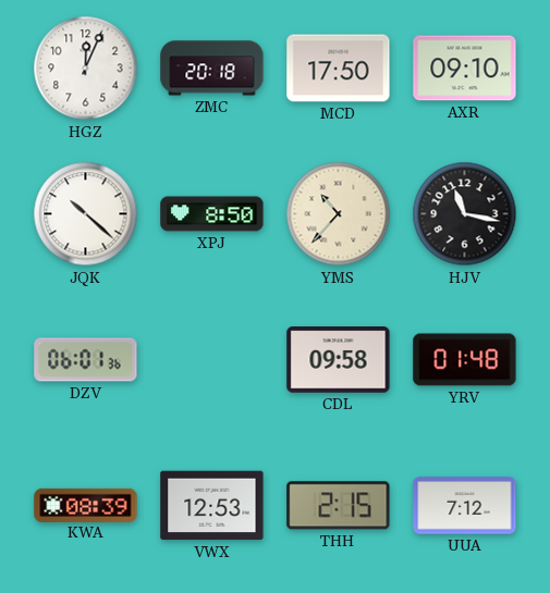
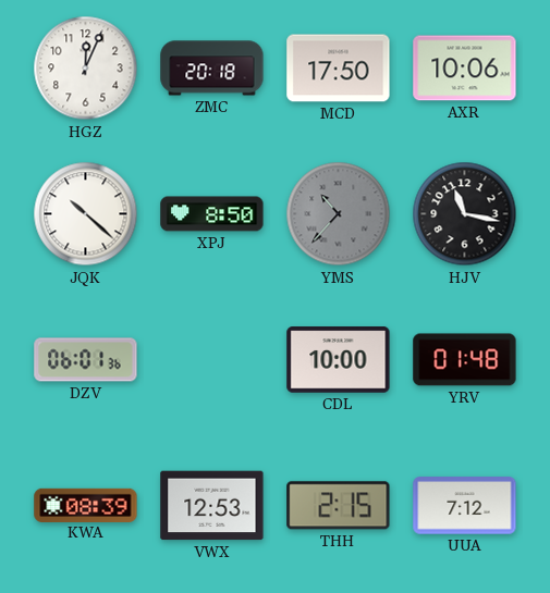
AXR: 09:10 -> 10:06
YMS dial: cream -> grey
CDL: 09:58 -> 10:00
